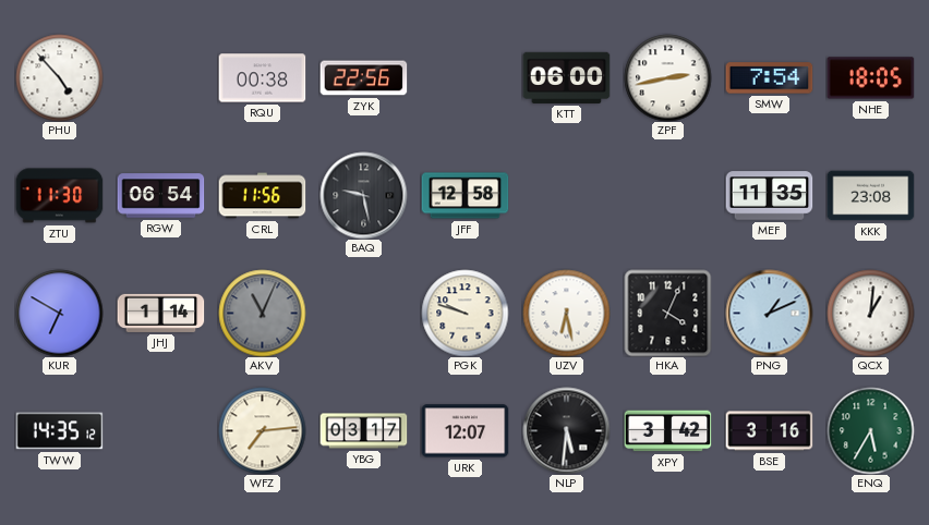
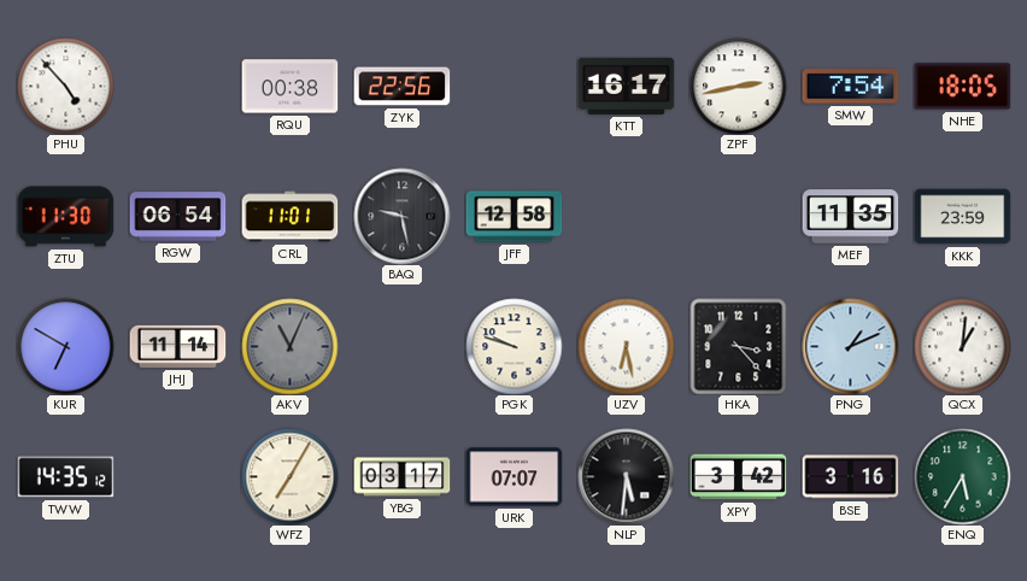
KTT: 06:00 -> 16:17
CRL: 11:56 -> 11:01
KKK: 23:08 -> 23:59
JHJ: 1:14 -> 11:14
HKA: 4:04 -> 3:23
WFZ: 7:14 -> 7:05
URK: 12:07 -> 07:07
